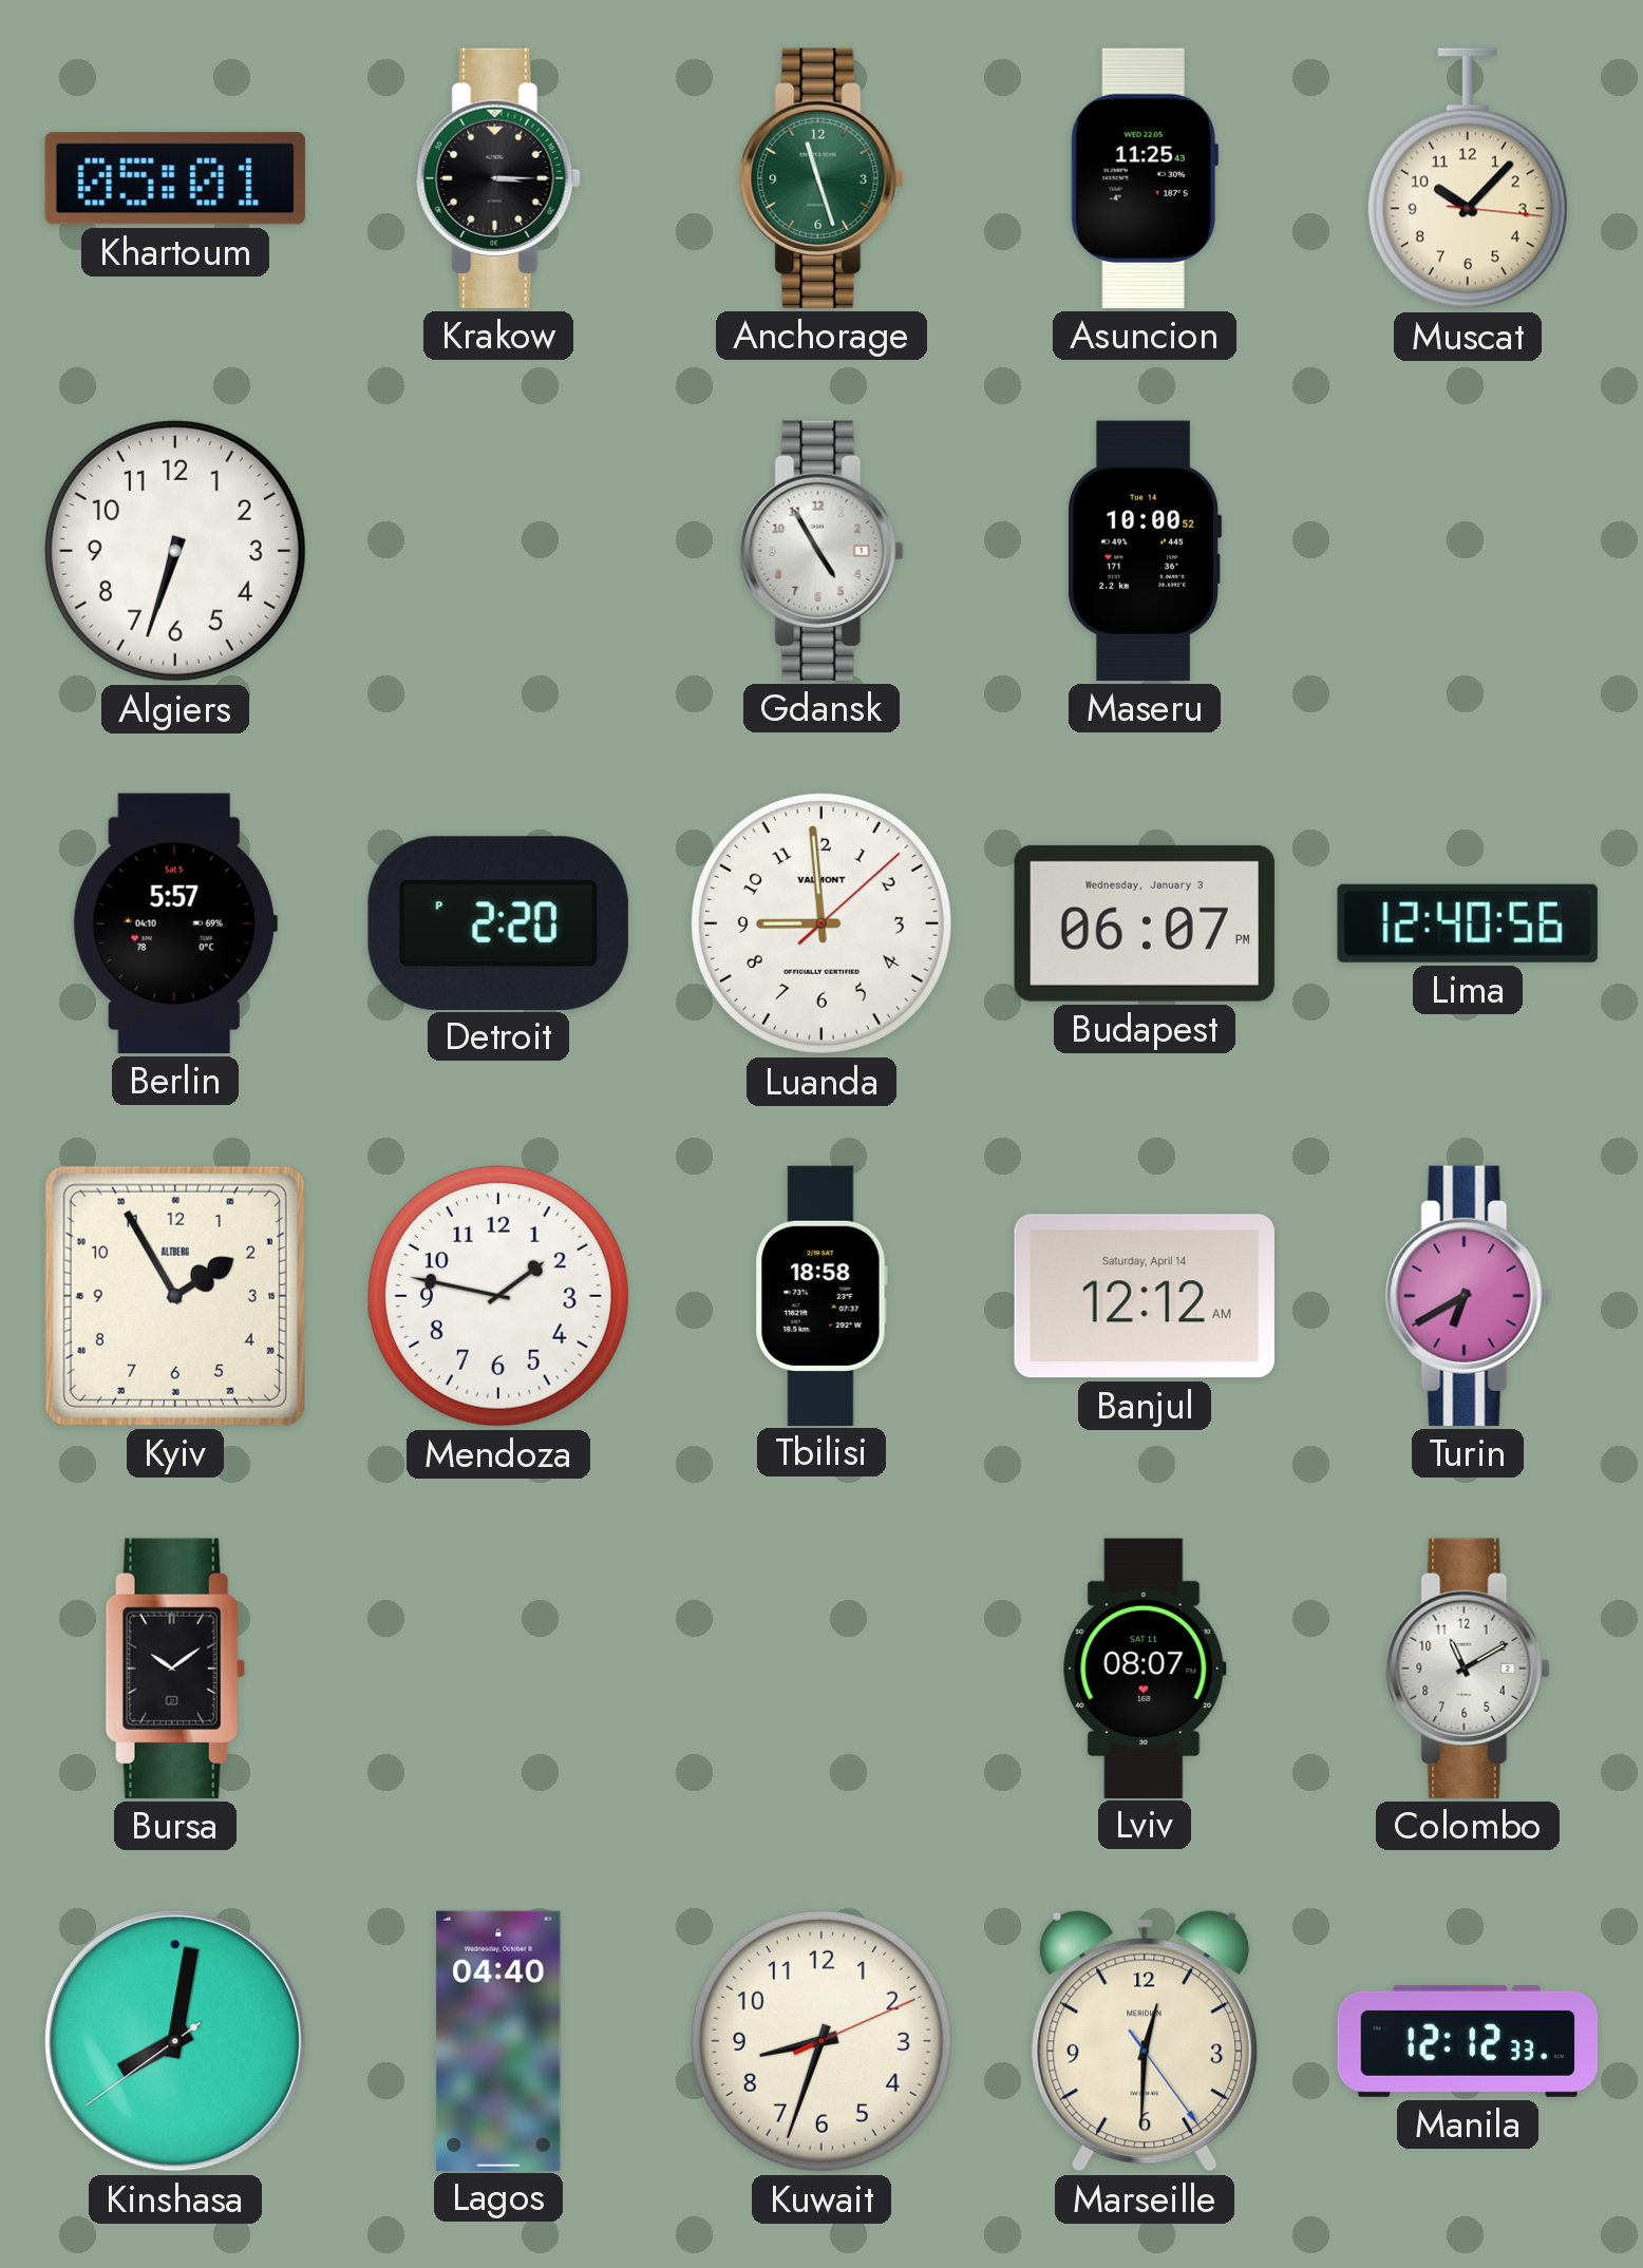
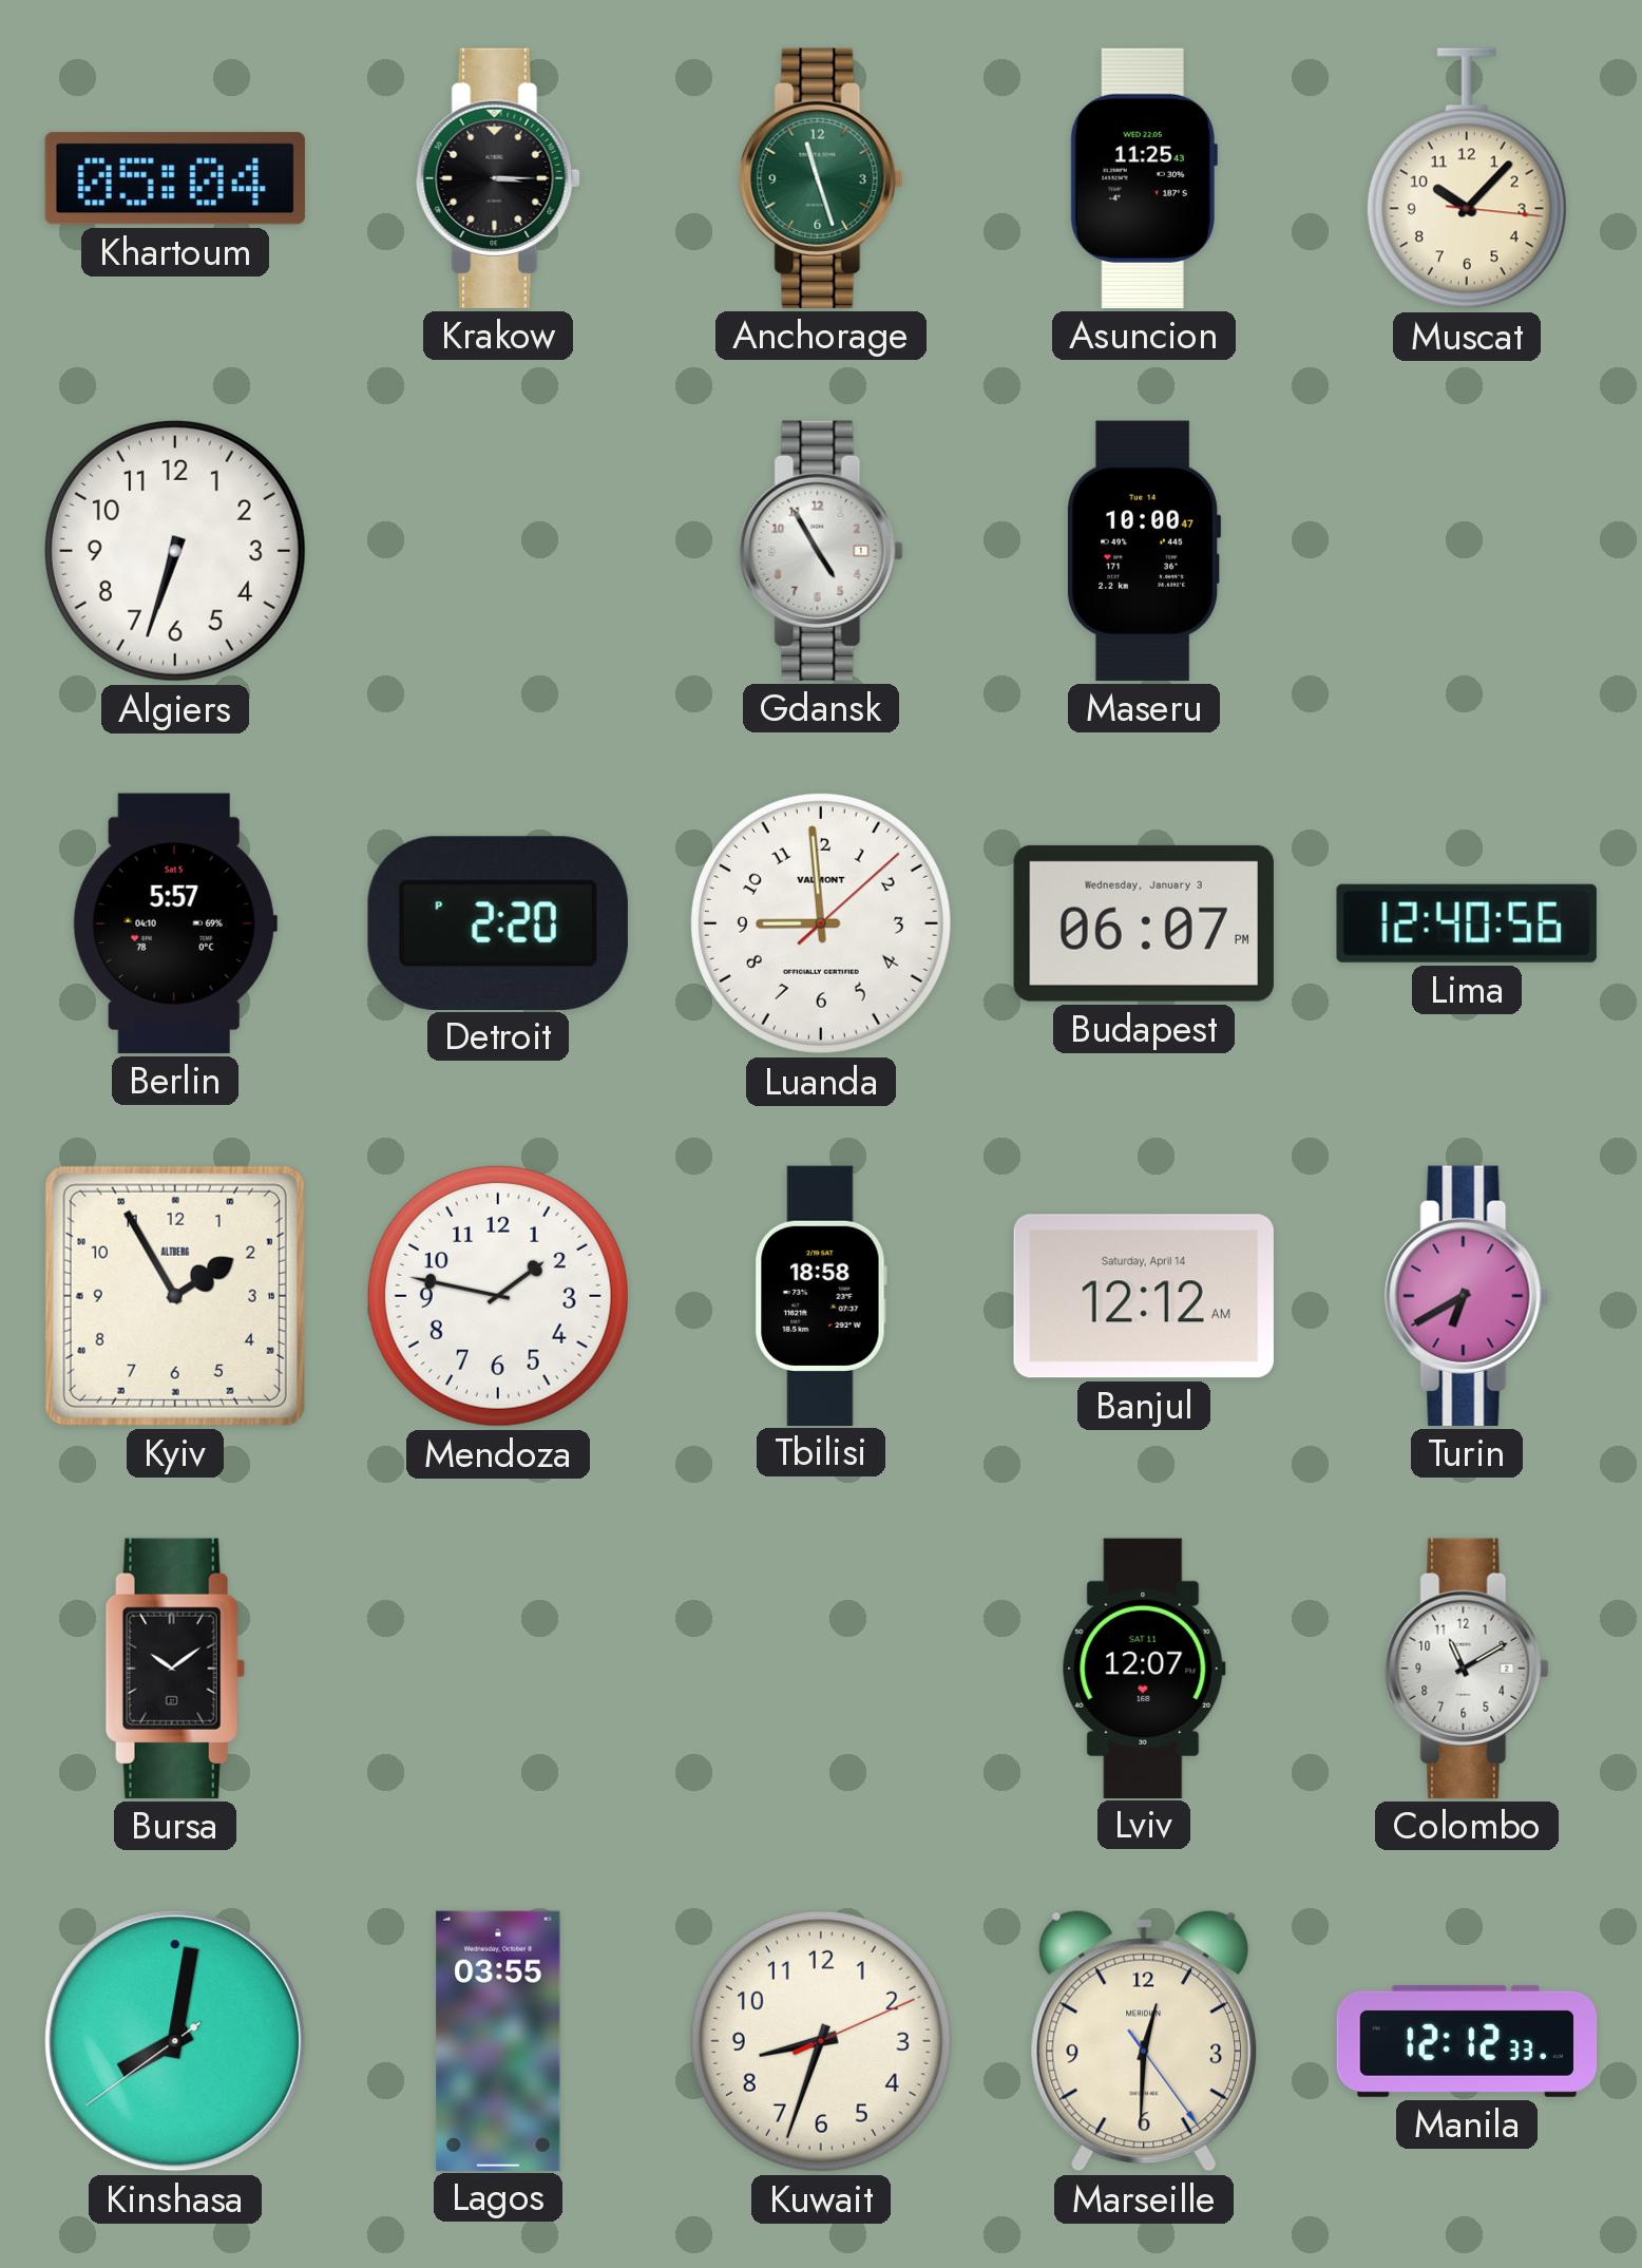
Khartoum: 05:01 -> 05:04
Maseru: 10:00:52 -> 10:00:47
Lviv: 08:07 -> 12:07
Lagos: 04:40 -> 03:55
